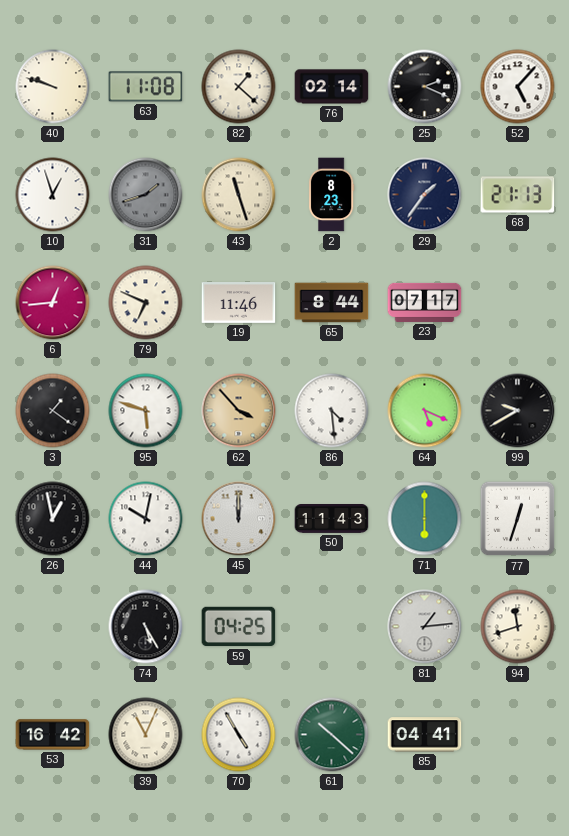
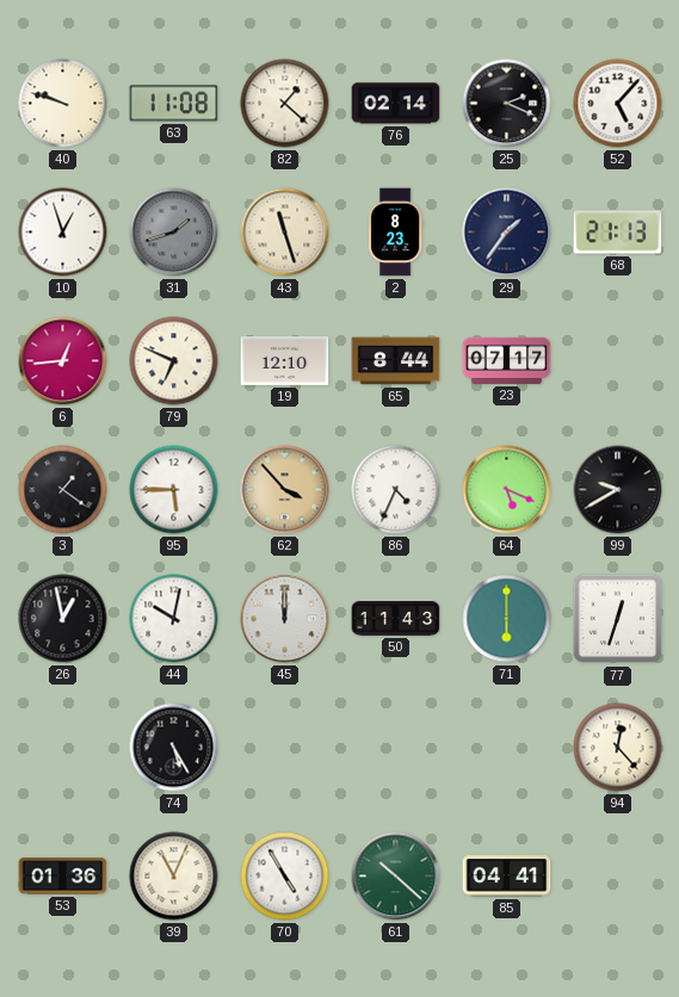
19: 11:46 -> 12:10
95: 5:48 -> 5:45
86: 4:29 -> 4:34
59: 04:25 -> none
81: 1:14 -> none
94: 11:42 -> 12:23
53: 16:42 -> 01:36
